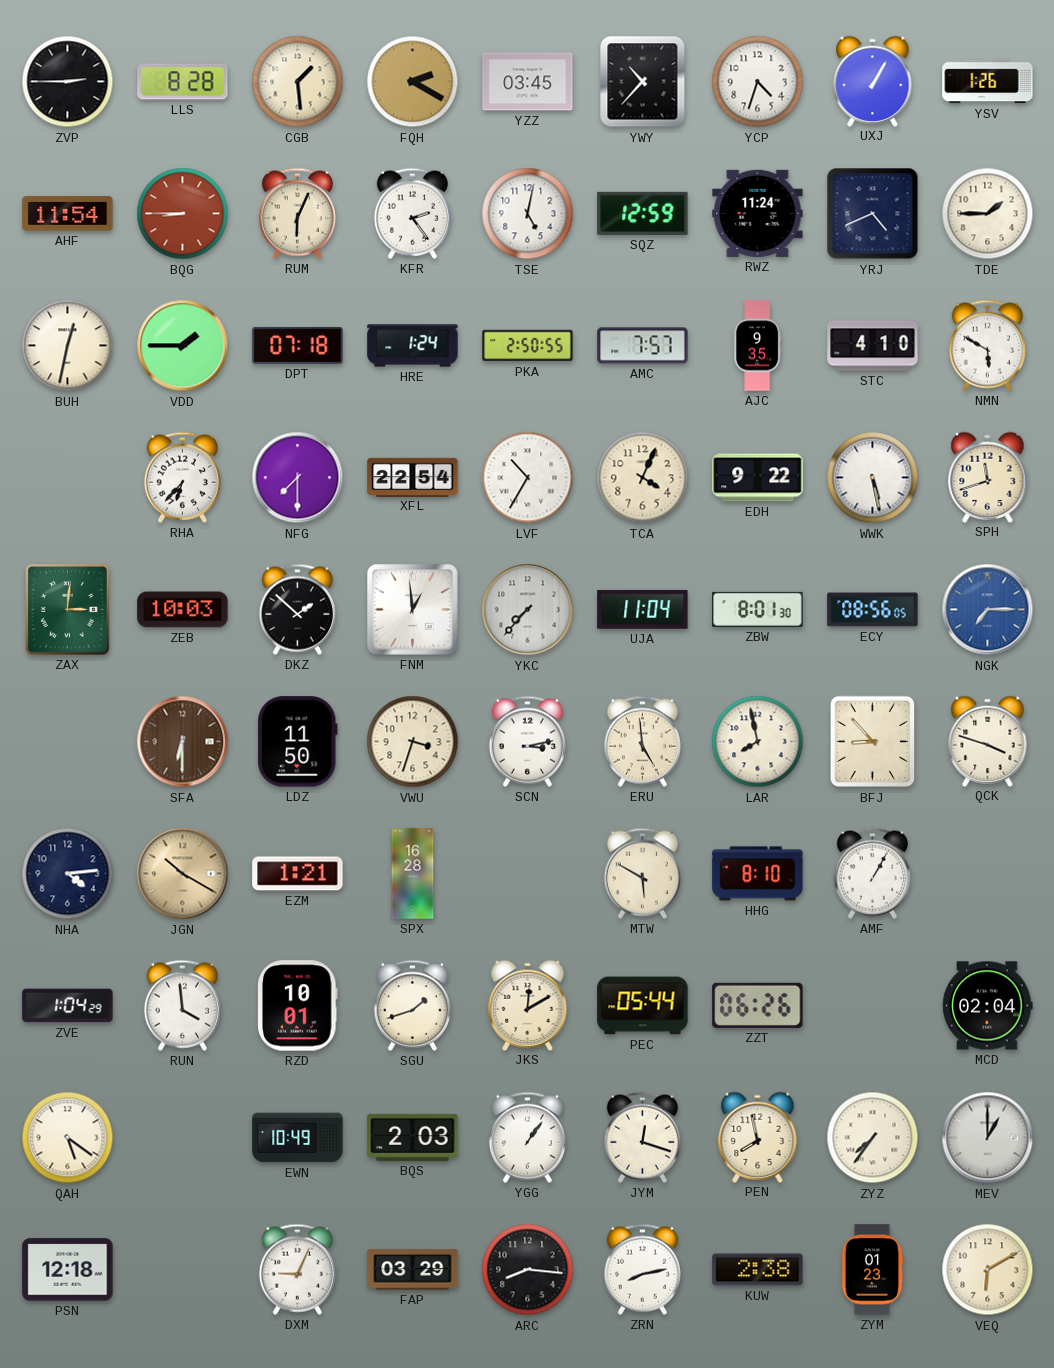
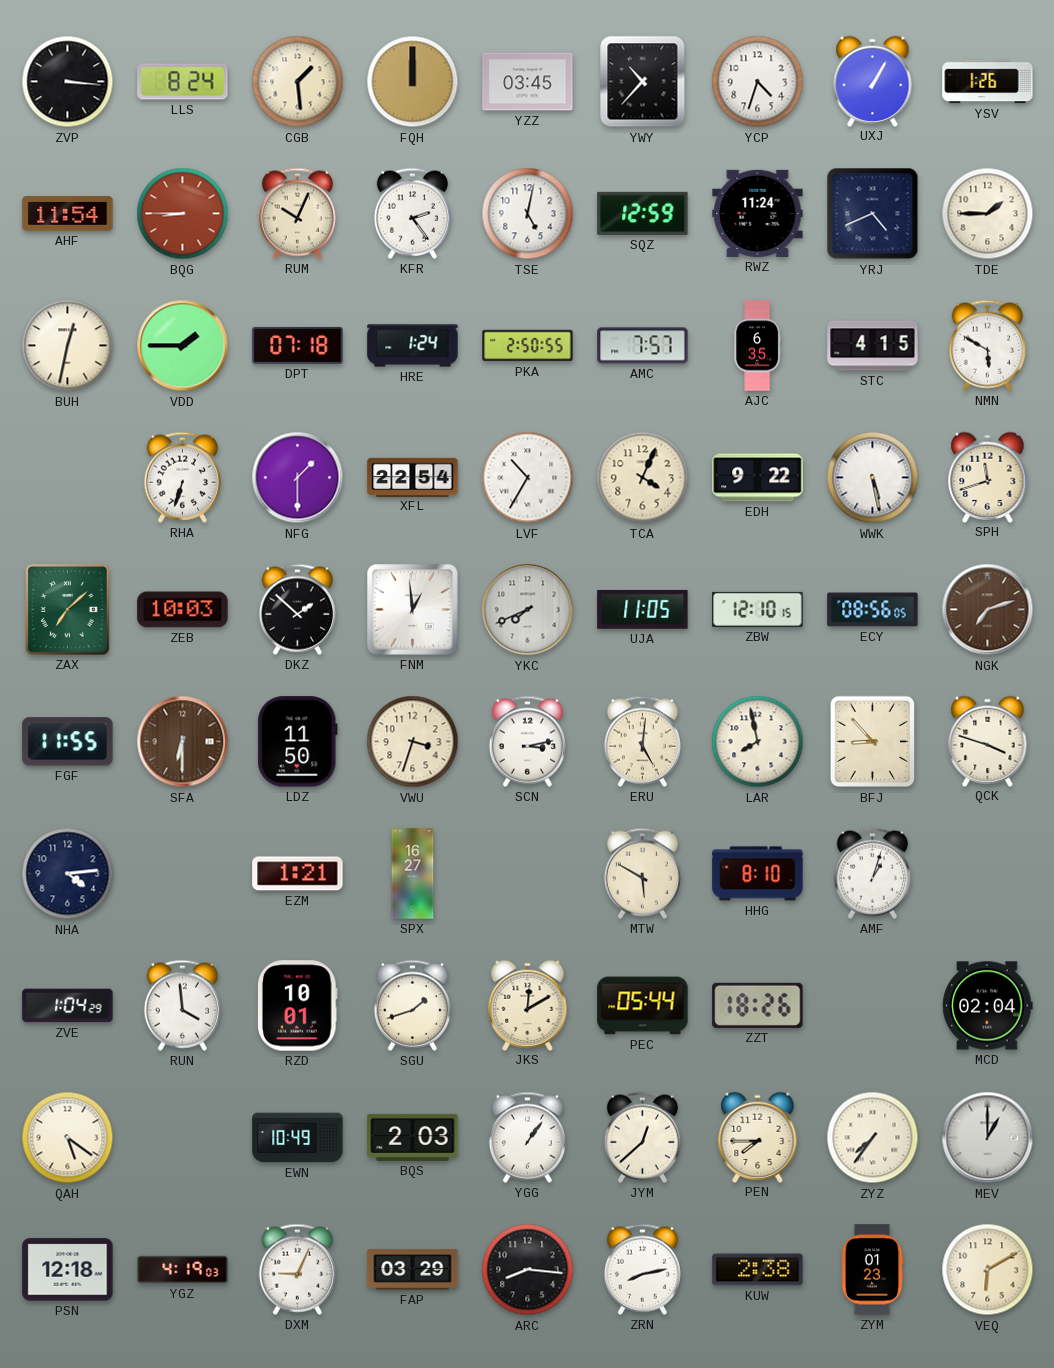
ZVP: 2:45 -> 3:16
LLS: 8:28 -> 8:24
FQH: 2:20 -> 12:00
RUM: 6:04 -> 10:04
AJC: 9:35 -> 6:35
STC: 4:10 -> 4:15
RHA: 6:37 -> 6:33
NFG: 7:30 -> 1:30
ZAX: 3:01 -> 7:08
YKC: 7:37 -> 7:41
UJA: 11:04 -> 11:05
ZBW: 8:01 -> 12:10
NGK: 7:15 -> 7:12
NGK dial: blue -> brown
FGF: none -> 11:55
ERU: 4:59 -> 5:01
JGN: 10:20 -> none
SPX: 16:28 -> 16:27
AMF: 1:05 -> 1:03
ZZT: 06:26 -> 18:26
JYM: 12:18 -> 12:38
PEN: 7:58 -> 7:45
YGZ: none -> 4:19
